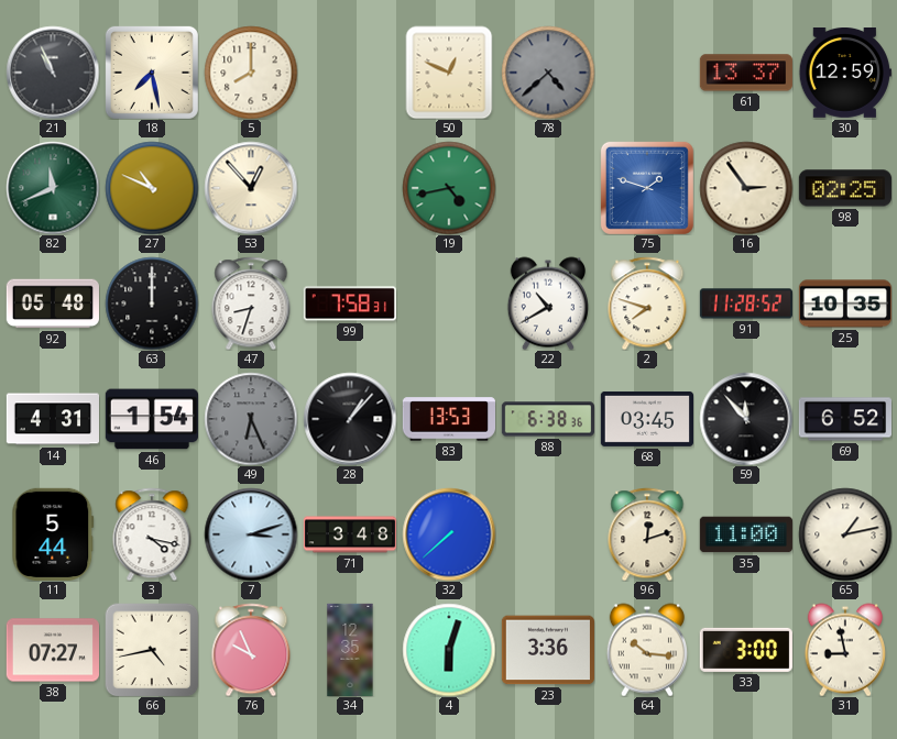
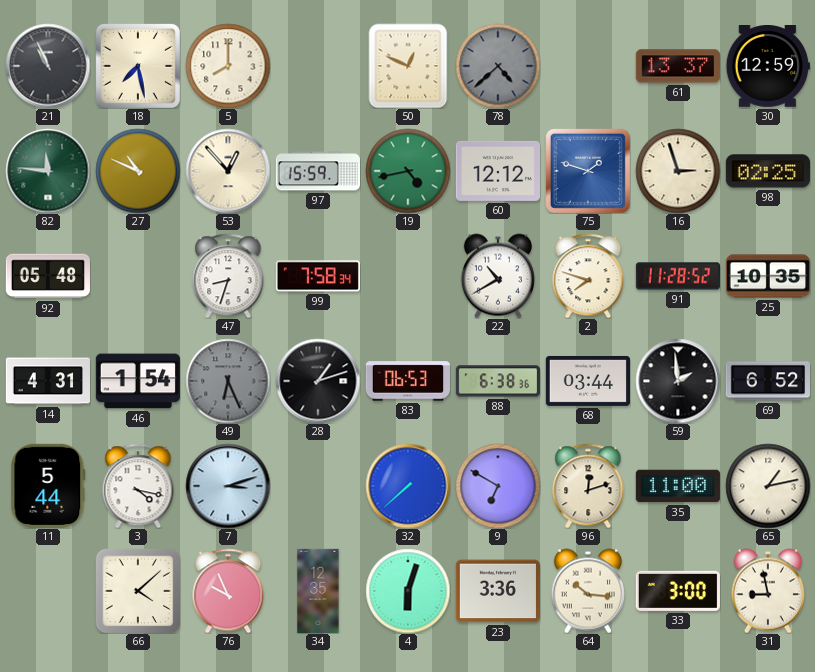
82: 11:41 -> 11:46
97: none -> 15:59
60: none -> 12:12
16: 2:54 -> 2:57
63: 12:00 -> none
99: 7:58:31 -> 7:58:34
28: 1:07 -> 1:12
83: 13:53 -> 06:53
68: 03:45 -> 03:44
59: 11:53 -> 1:59
71: 3:48 -> none
9: none -> 6:50
38: 07:27 -> none
66: 4:43 -> 4:08
